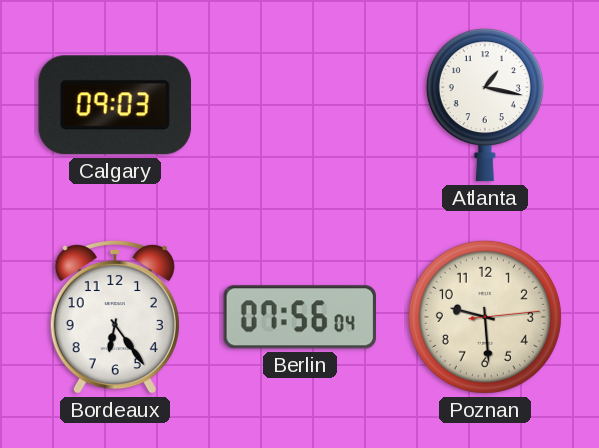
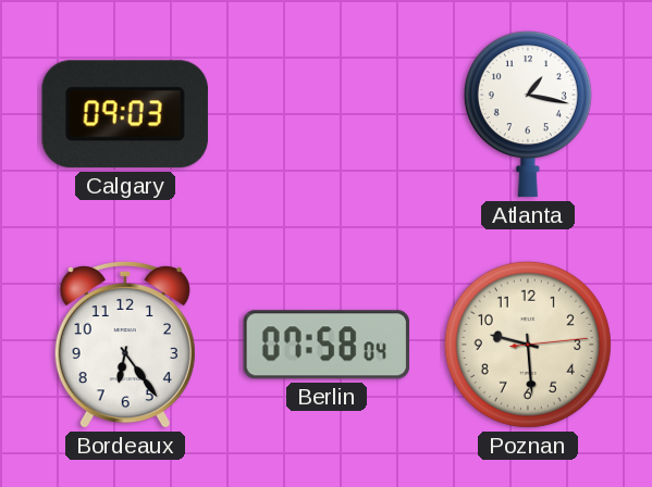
Berlin: 07:56 -> 07:58
